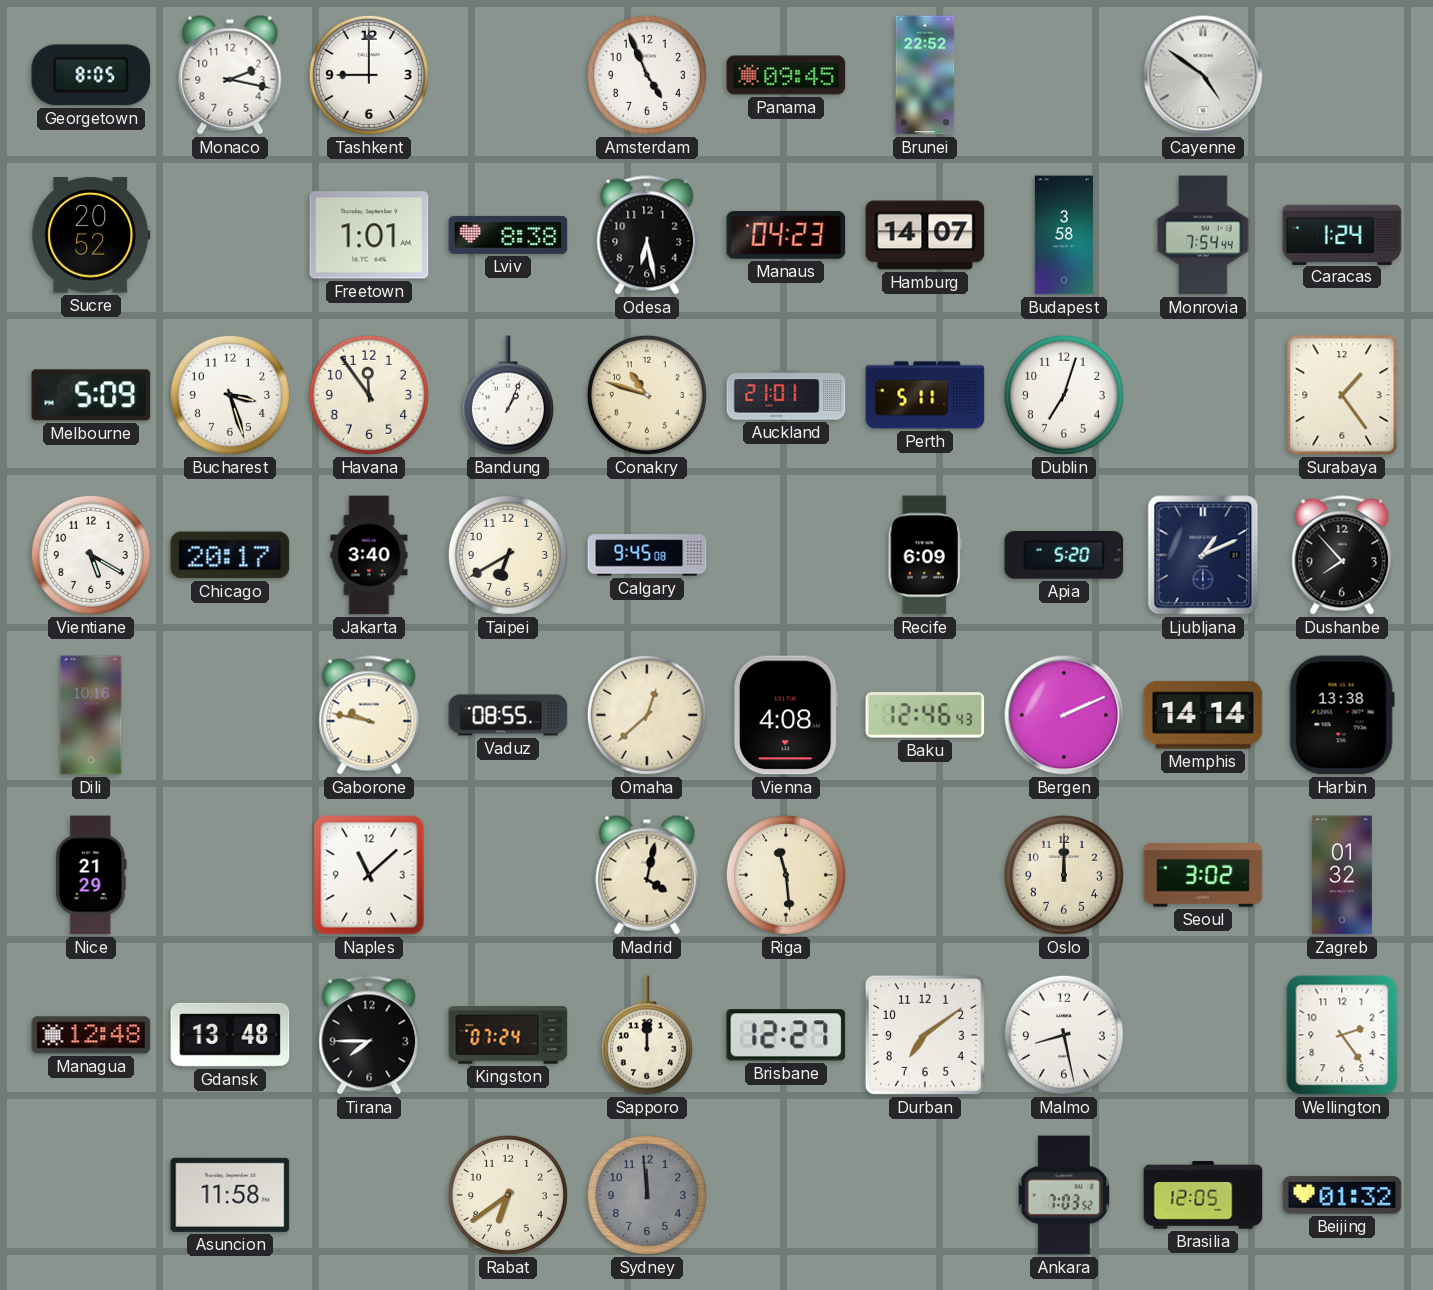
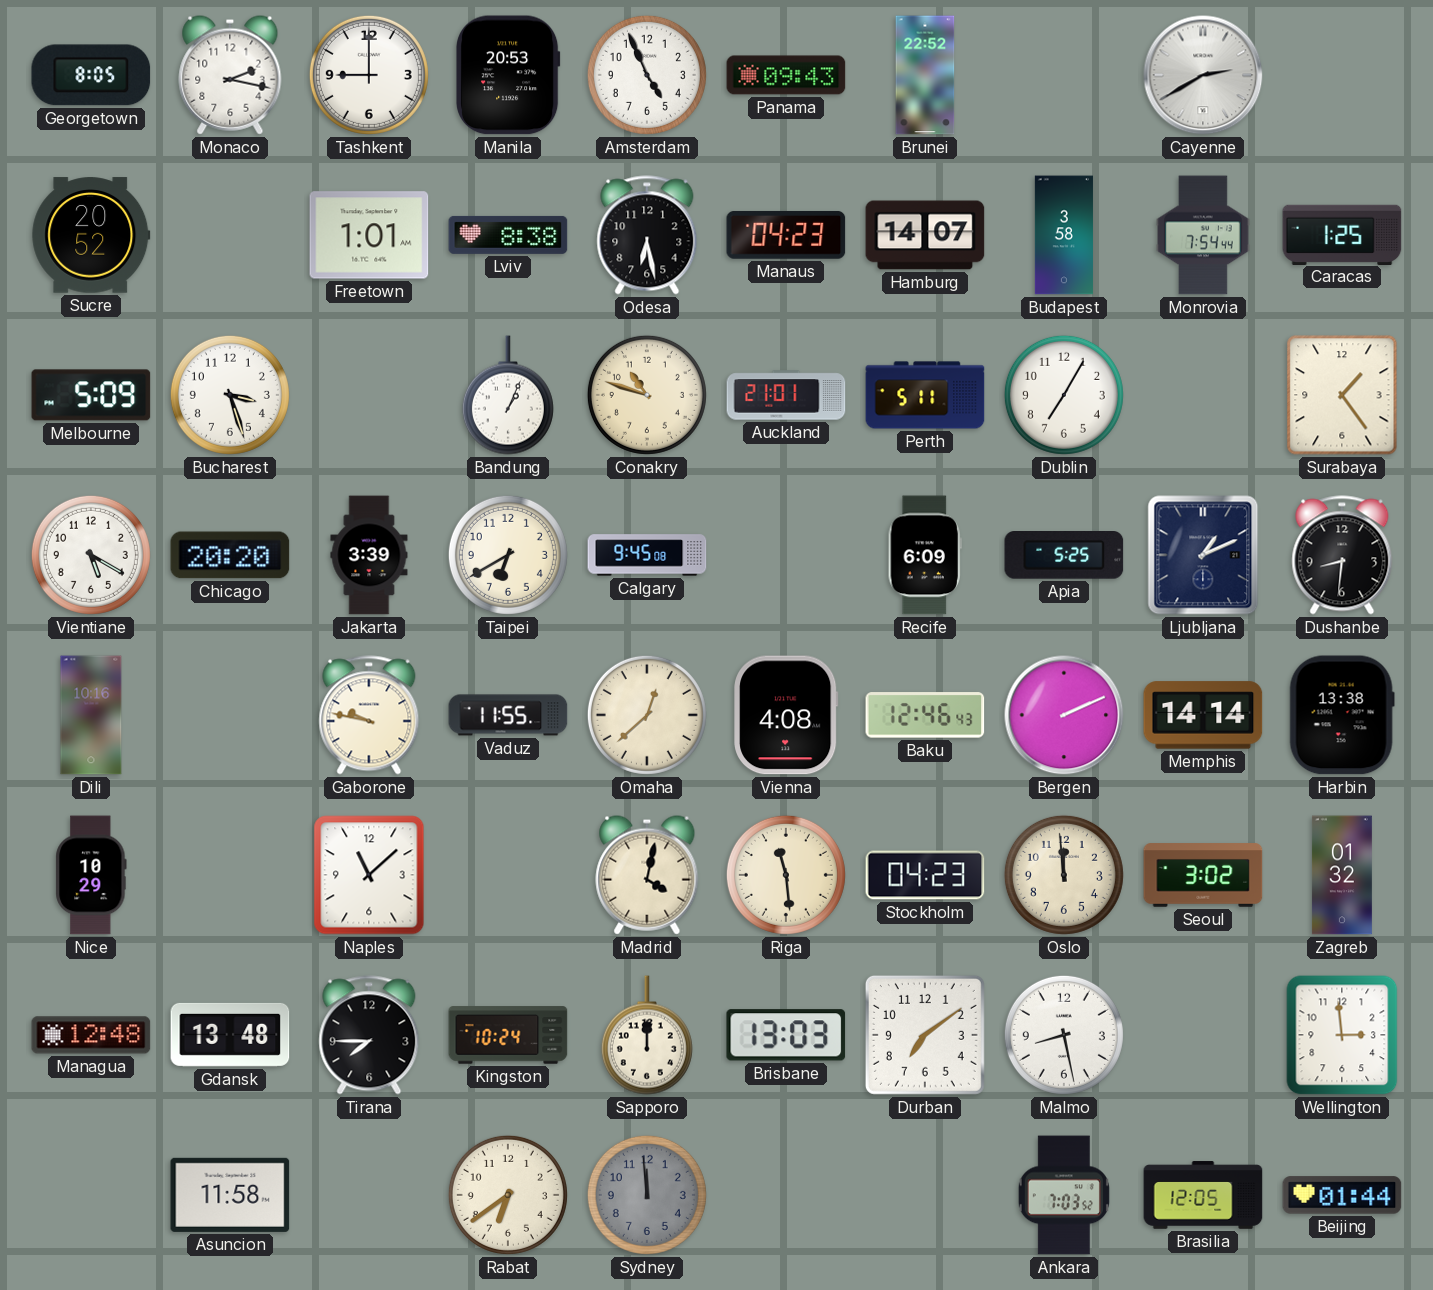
Manila: none -> 20:53
Panama: 09:45 -> 09:43
Cayenne: 4:51 -> 2:40
Caracas: 1:24 -> 1:25
Havana: 11:54 -> none
Dublin: 7:03 -> 7:05
Chicago: 20:17 -> 20:20
Jakarta: 3:40 -> 3:39
Apia: 5:20 -> 5:25
Dushanbe: 7:53 -> 8:31
Vaduz: 08:55 -> 11:55
Nice: 21:29 -> 10:29
Stockholm: none -> 04:23
Oslo: 12:00 -> 11:59
Kingston: 07:24 -> 10:24
Brisbane: 12:27 -> 13:03
Wellington: 2:24 -> 2:59
Beijing: 01:32 -> 01:44
